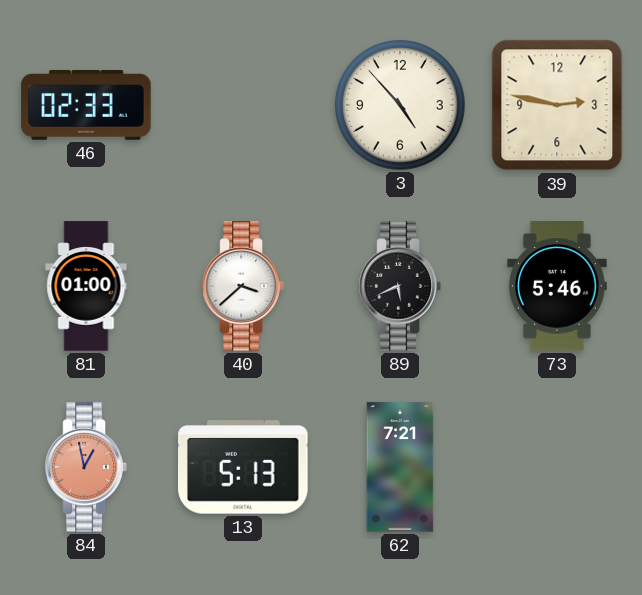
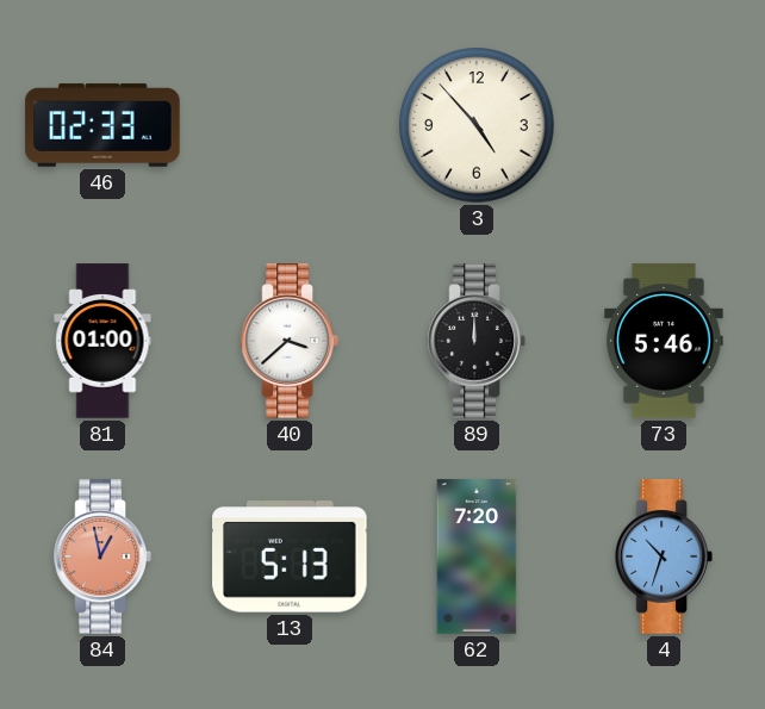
39: 2:47 -> none
89: 5:41 -> 12:00
62: 7:21 -> 7:20
4: none -> 10:33
